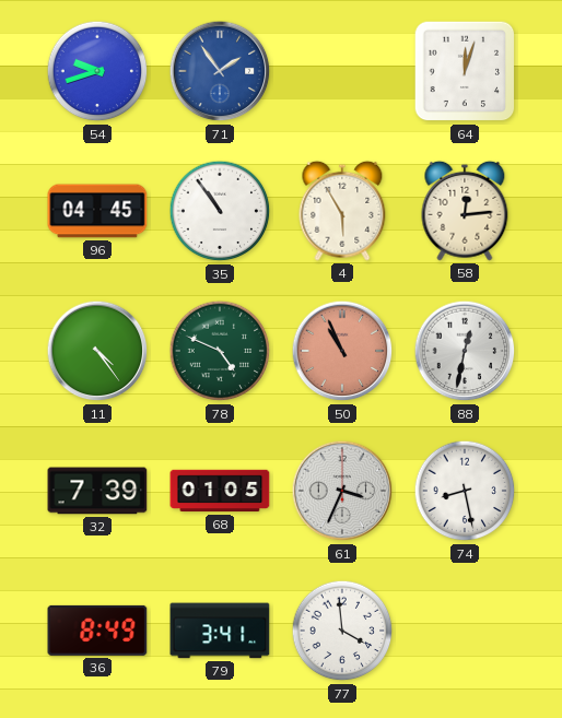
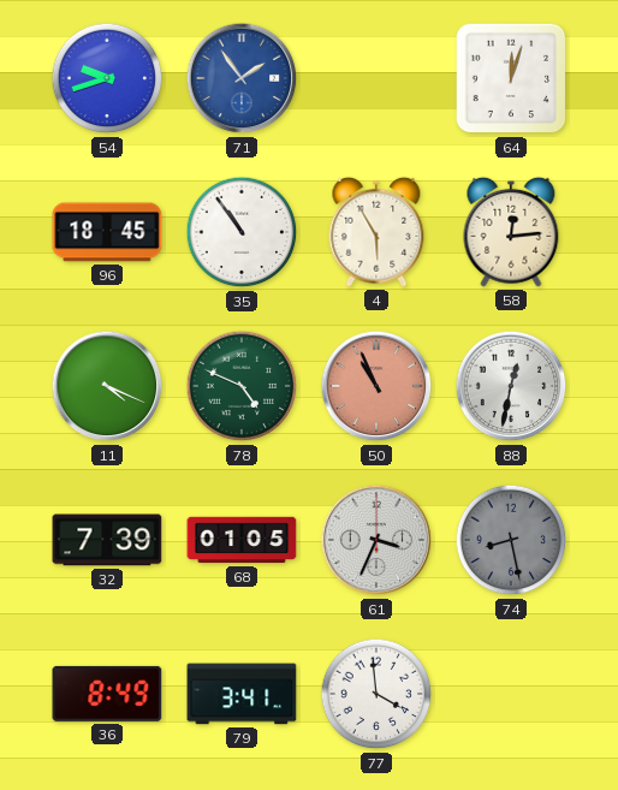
96: 04:45 -> 18:45
11: 4:24 -> 4:19
74 dial: white -> grey
